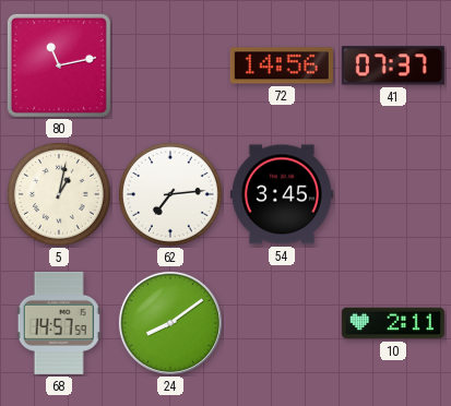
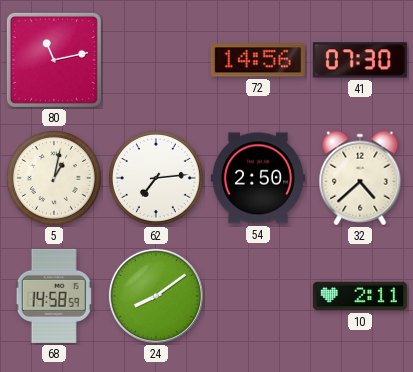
41: 07:37 -> 07:30
54: 3:45 -> 2:50
32: none -> 4:38
68: 14:57 -> 14:58
